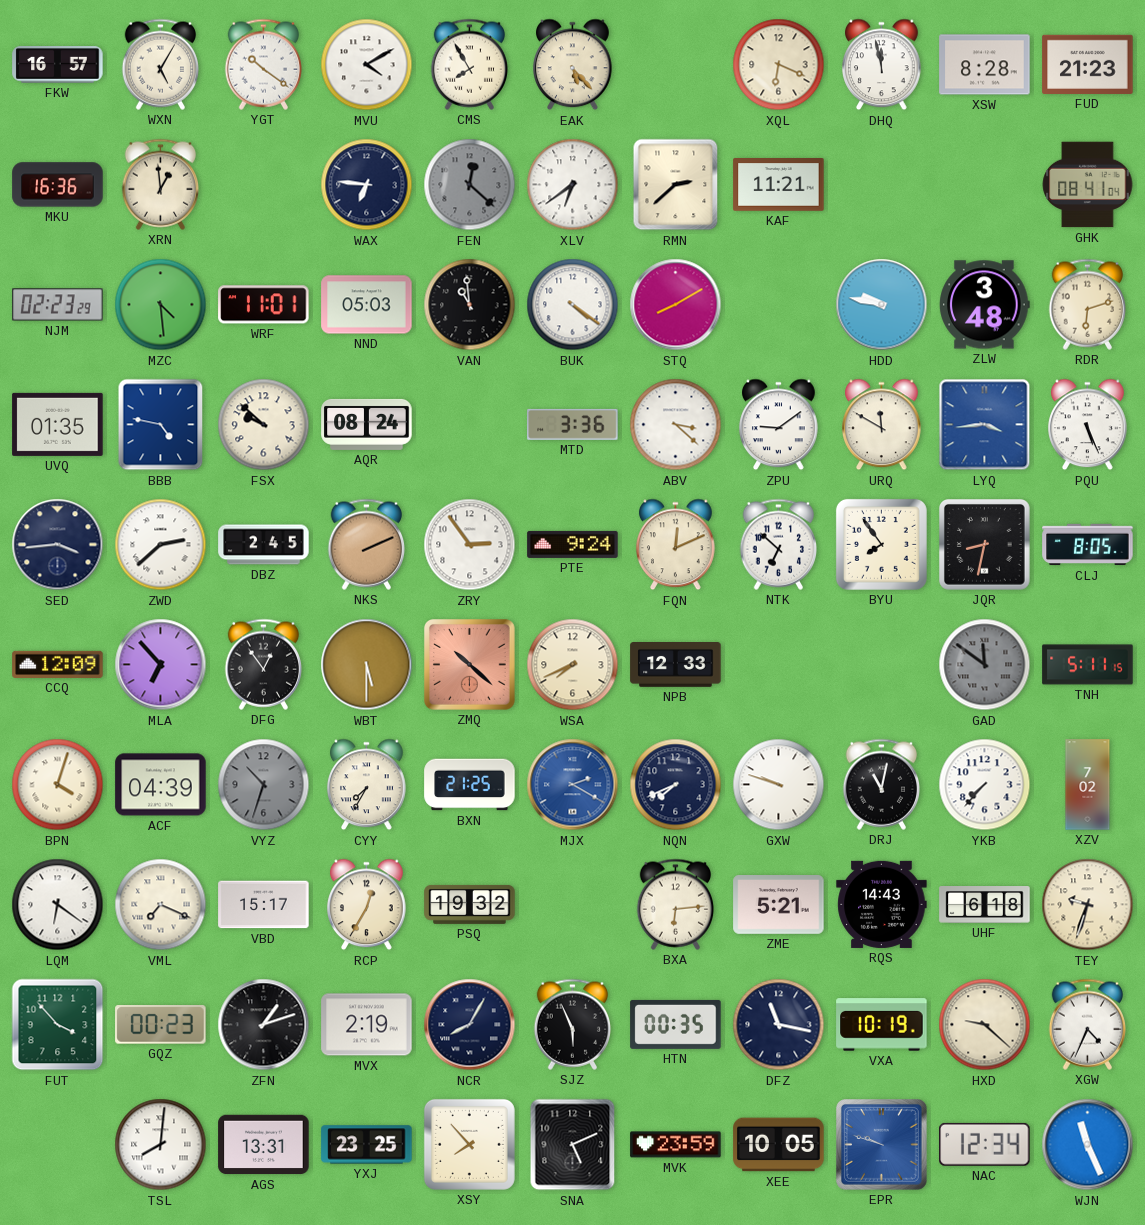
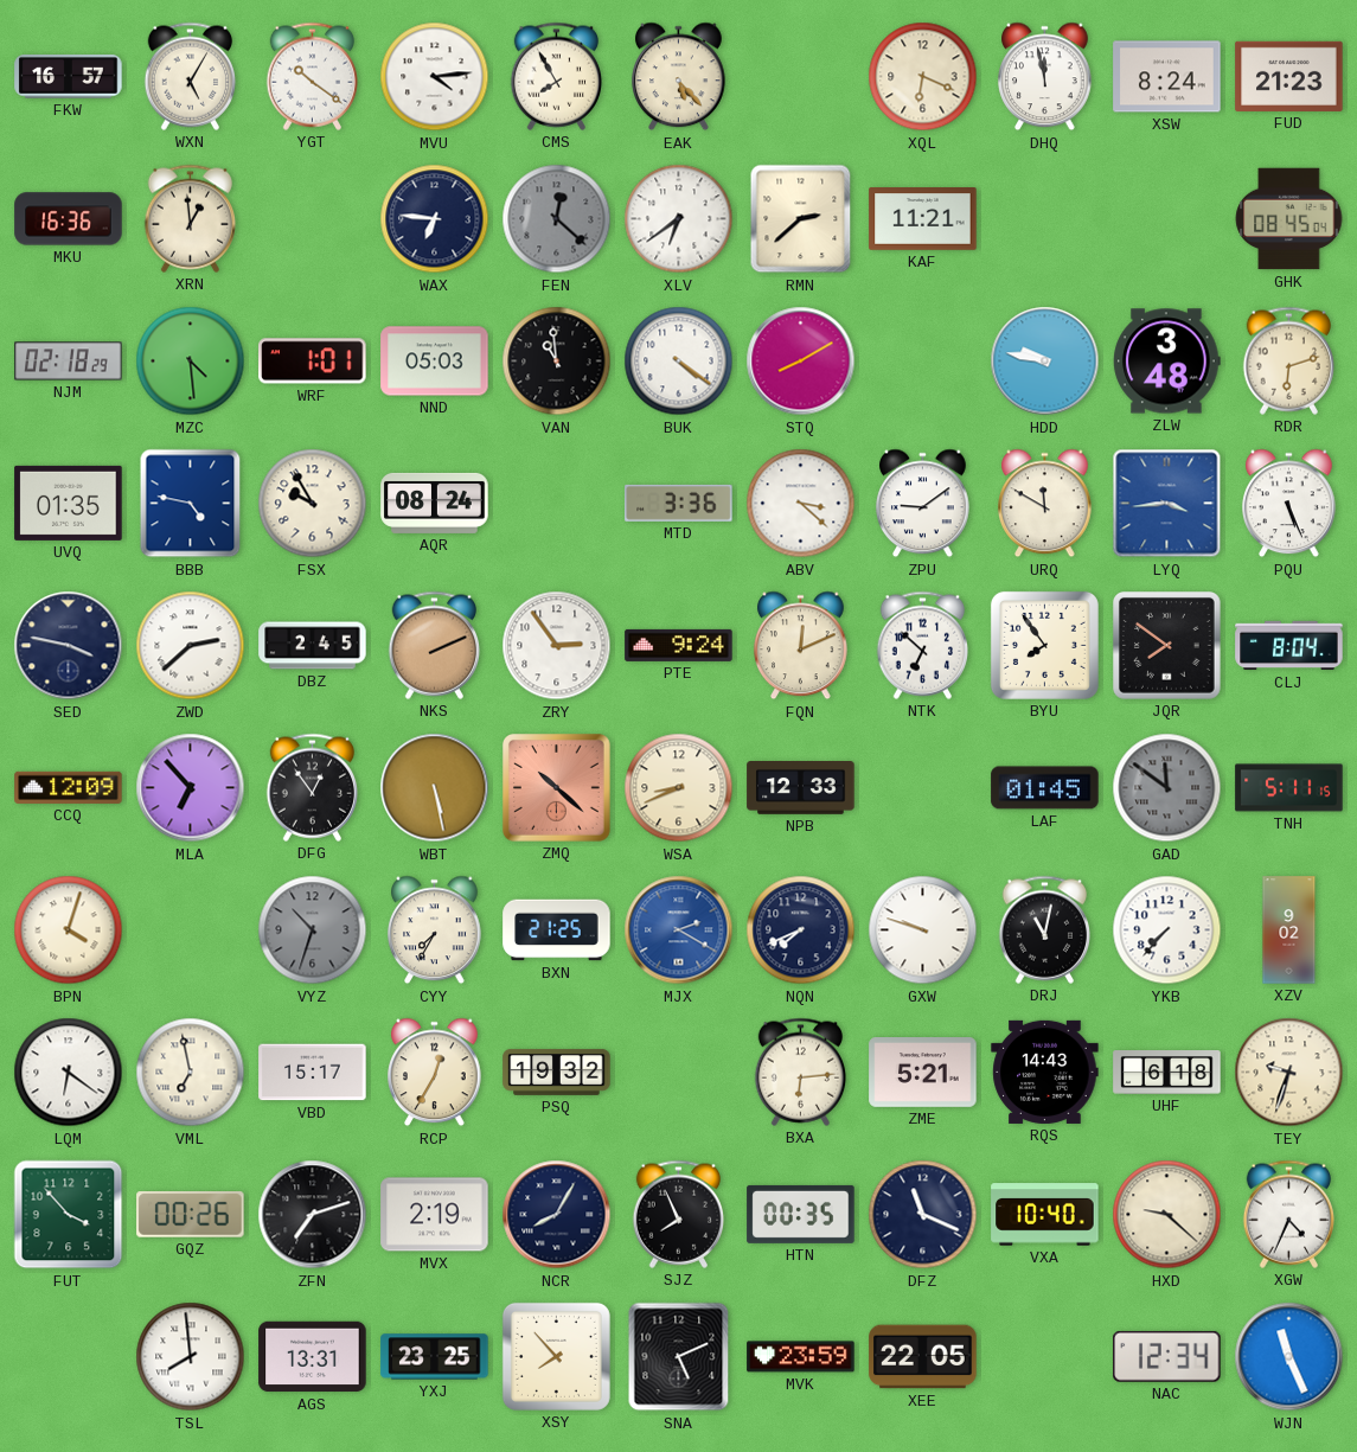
MVU: 4:10 -> 4:14
XSW: 8:28 -> 8:24
GHK: 08:41 -> 08:45
NJM: 02:23 -> 02:18
WRF: 11:01 -> 1:01
FSX: 9:52 -> 9:55
SED: 3:44 -> 3:47
JQR: 8:32 -> 7:51
CLJ: 8:05 -> 8:04
WBT: 5:30 -> 5:28
WSA: 7:41 -> 8:41
LAF: none -> 01:45
ACF: 04:39 -> none
XZV: 7:02 -> 9:02
VML: 7:19 -> 6:58
GQZ: 00:23 -> 00:26
ZFN: 1:12 -> 7:12
SJZ: 5:56 -> 7:56
DFZ: 11:17 -> 11:19
VXA: 10:19 -> 10:40
TSL: 8:01 -> 7:59
XEE: 10:05 -> 22:05
EPR: 9:48 -> none
